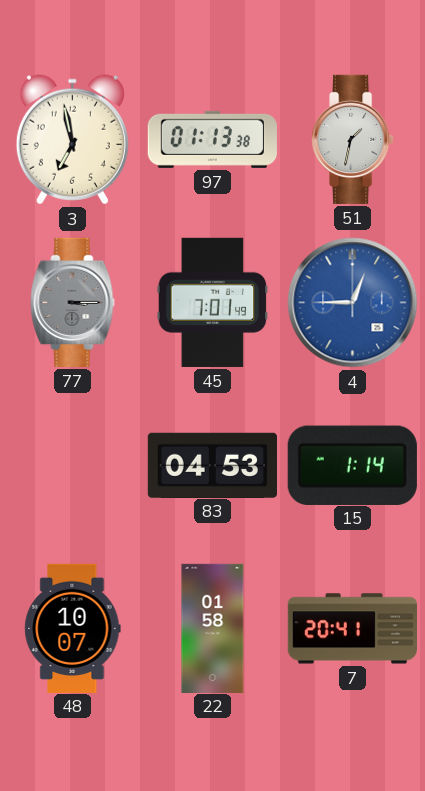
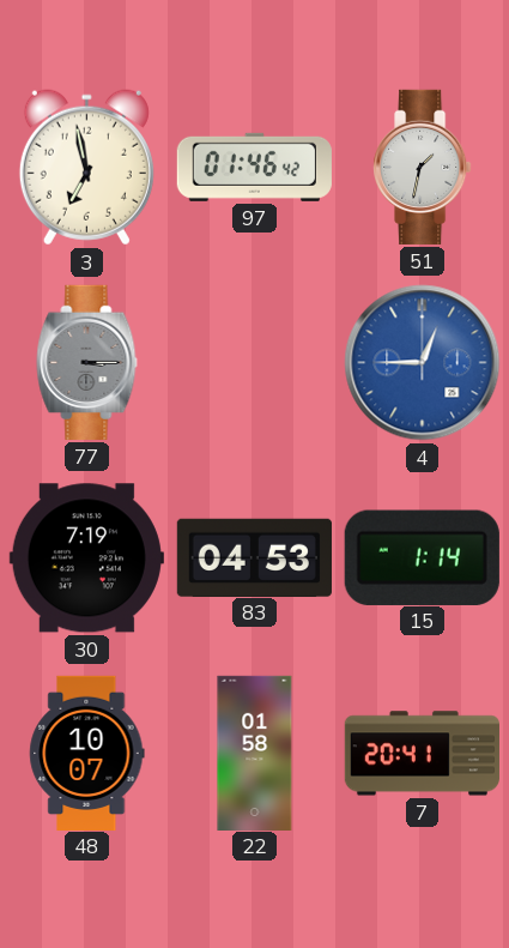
97: 01:13 -> 01:46
45: 7:01 -> none
30: none -> 7:19
